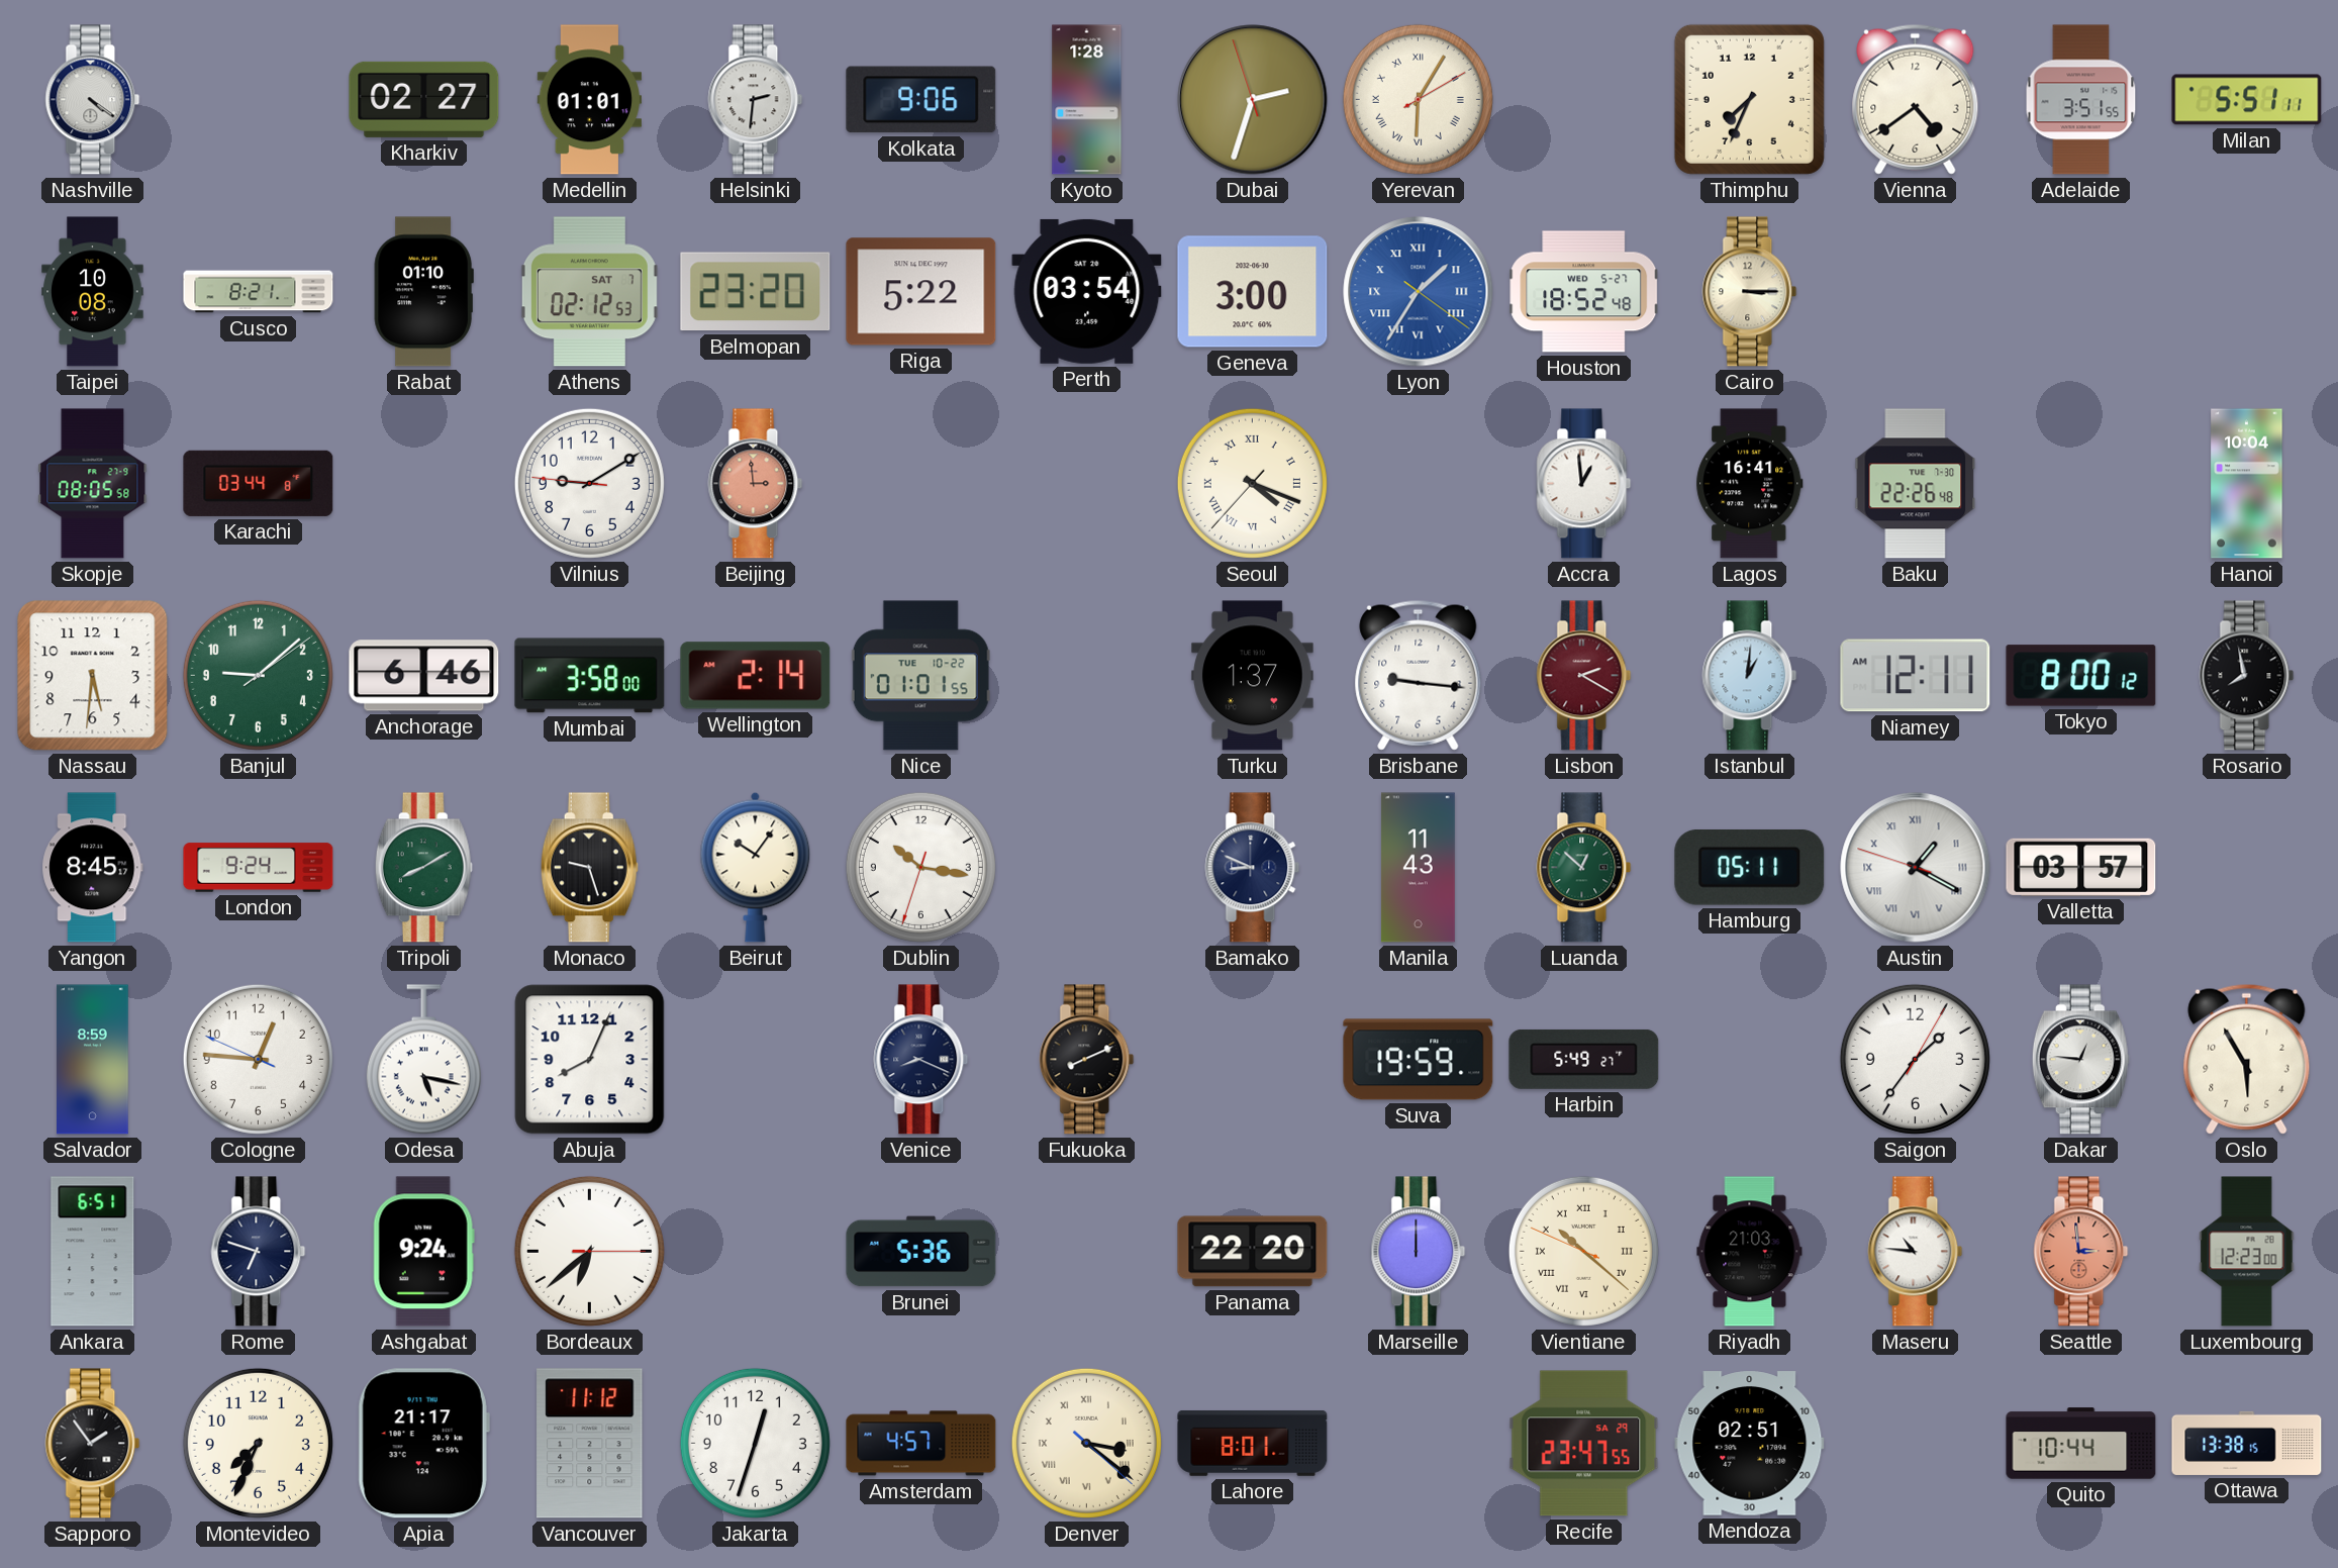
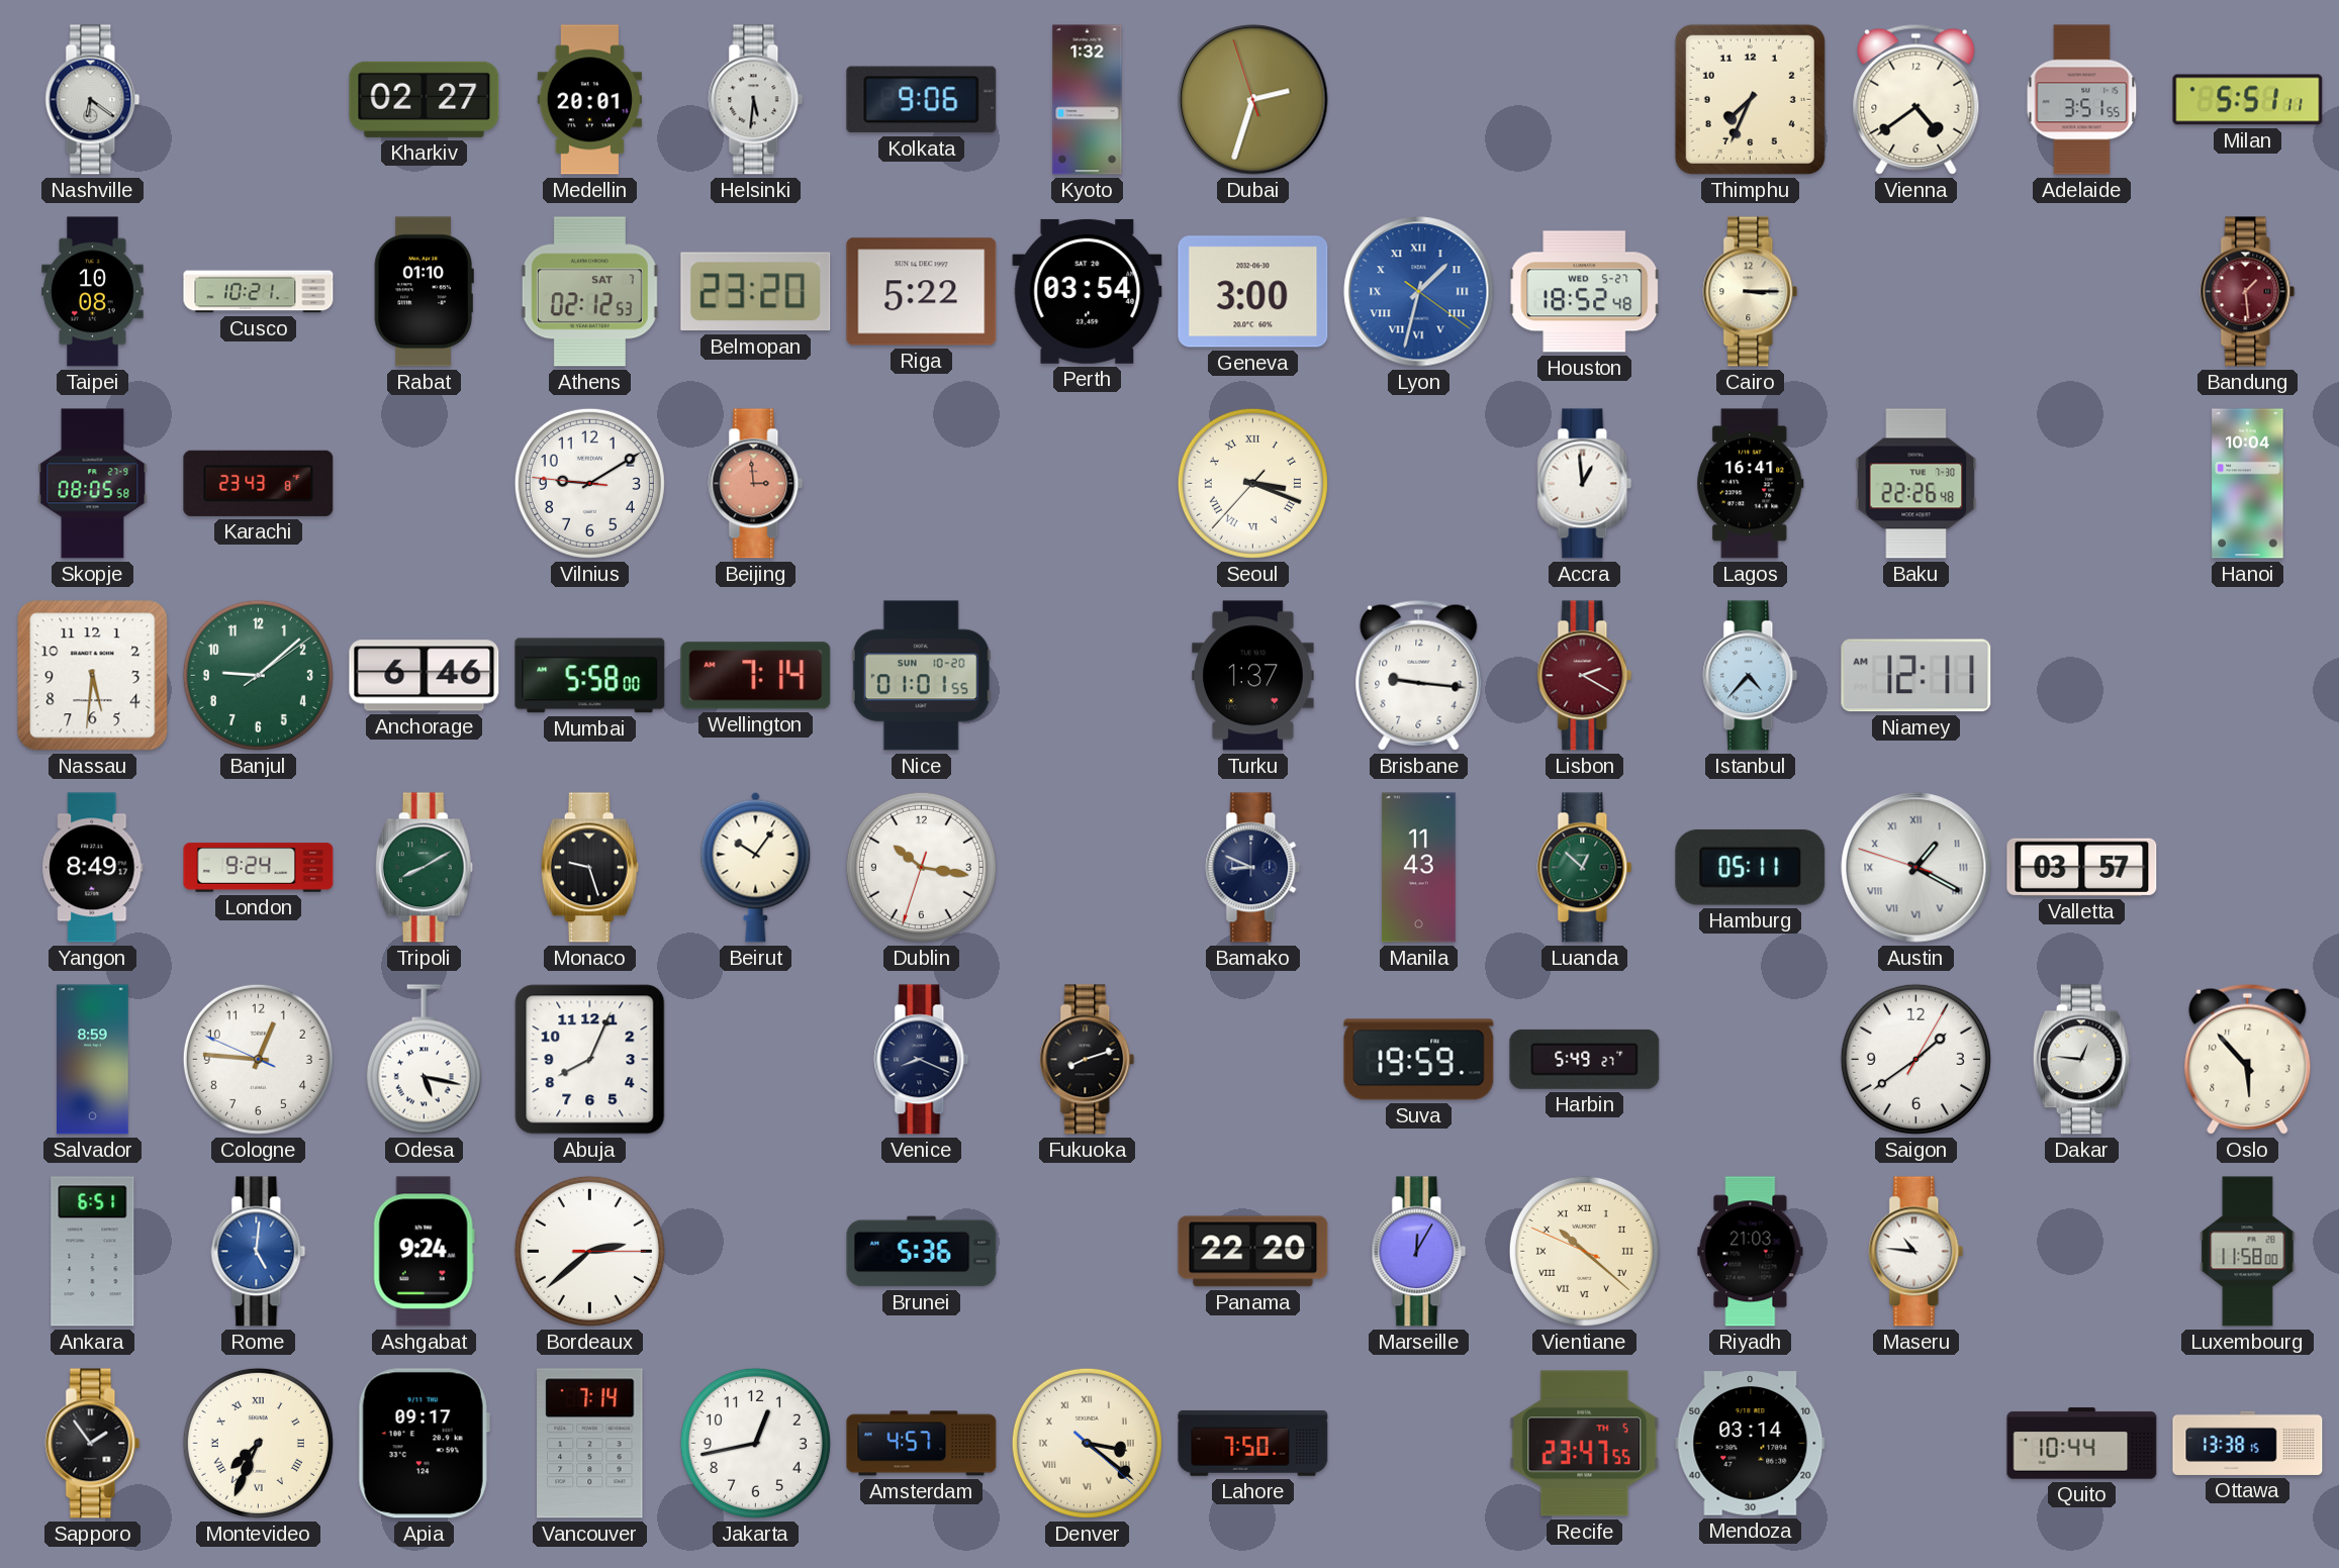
Nashville: 4:21 -> 6:21
Medellin: 01:01 -> 20:01
Helsinki: 2:31 -> 5:31
Kyoto: 1:28 -> 1:32
Yerevan: 6:05 -> none
Cusco: 8:21 -> 10:21
Lyon: 1:35 -> 1:32
Bandung: none -> 1:29
Karachi: 03:44 -> 23:43
Seoul: 4:18 -> 3:18
Mumbai: 3:58 -> 5:58
Wellington: 2:14 -> 7:14
Nice date: TUE 10-22 -> SUN 10-20
Istanbul: 1:01 -> 4:37
Tokyo: 8:00 -> none
Rosario: 7:58 -> none
Yangon: 8:45 -> 8:49
Fukuoka: 8:11 -> 8:12
Saigon: 1:36 -> 1:39
Oslo: 5:55 -> 5:53
Rome: 6:48 -> 5:01
Rome dial: navy -> blue
Bordeaux: 6:38 -> 2:38
Marseille: 12:00 -> 12:05
Seattle: 2:59 -> none
Luxembourg: 12:23 -> 11:58
Montevideo numerals: Arabic -> Roman
Apia: 21:17 -> 09:17
Vancouver: 11:12 -> 7:14
Jakarta: 12:33 -> 12:43
Lahore: 8:01 -> 7:50
Recife date: SA 29 -> TH 5
Mendoza: 02:51 -> 03:14
